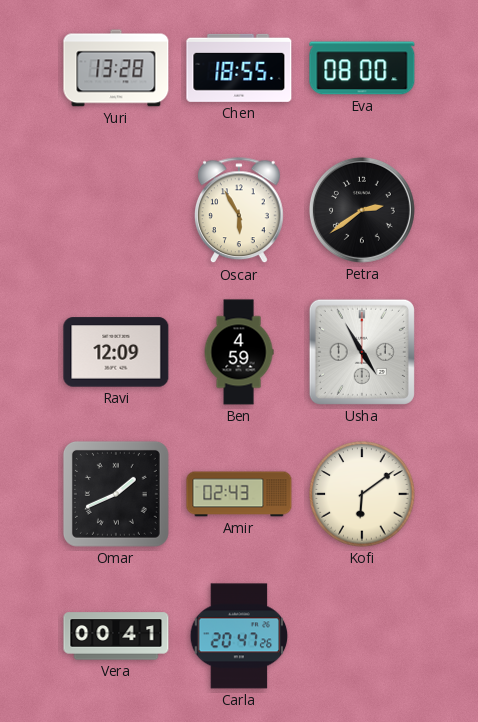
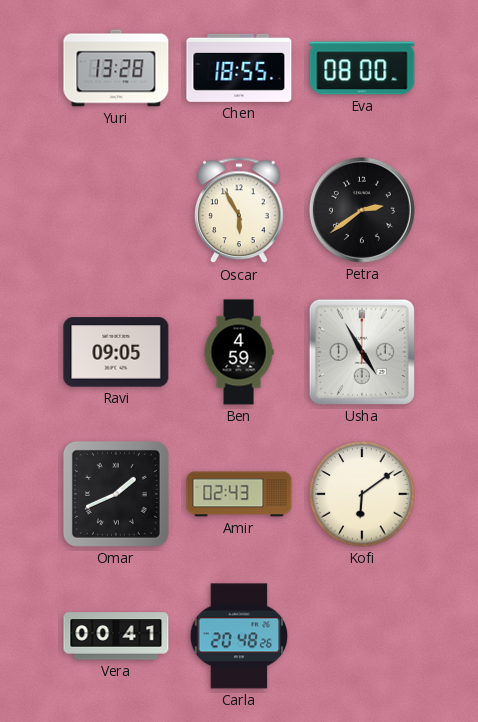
Ravi: 12:09 -> 09:05
Carla: 20:47 -> 20:48
